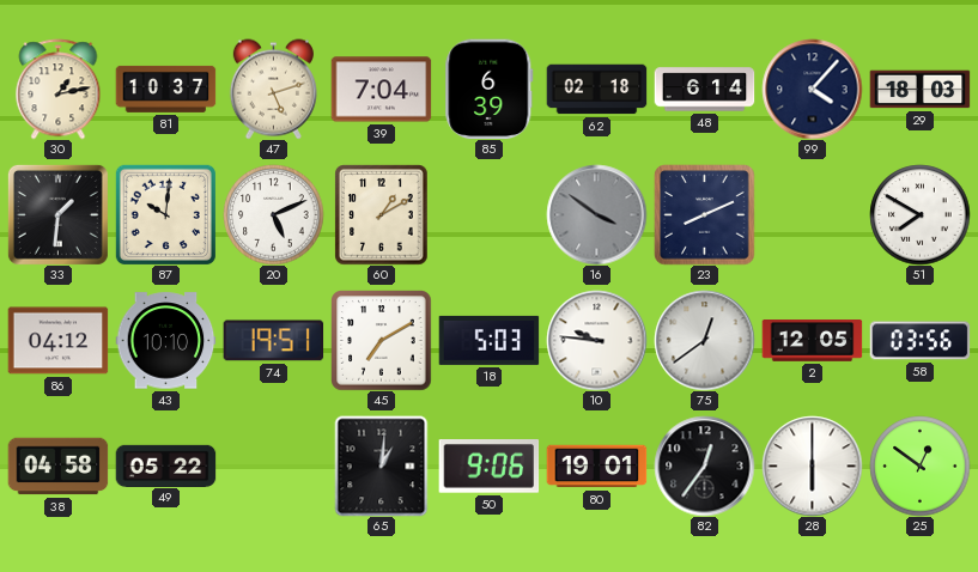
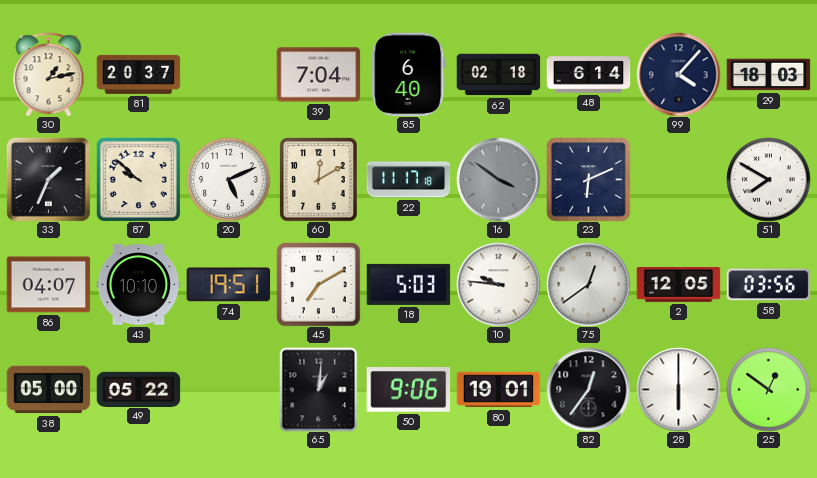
81: 10:37 -> 20:37
47: 5:12 -> none
85: 6:39 -> 6:40
33: 1:31 -> 1:34
87: 10:01 -> 9:52
60: 1:10 -> 12:10
22: none -> 11:17
23: 8:11 -> 6:11
86: 04:12 -> 04:07
38: 04:58 -> 05:00
